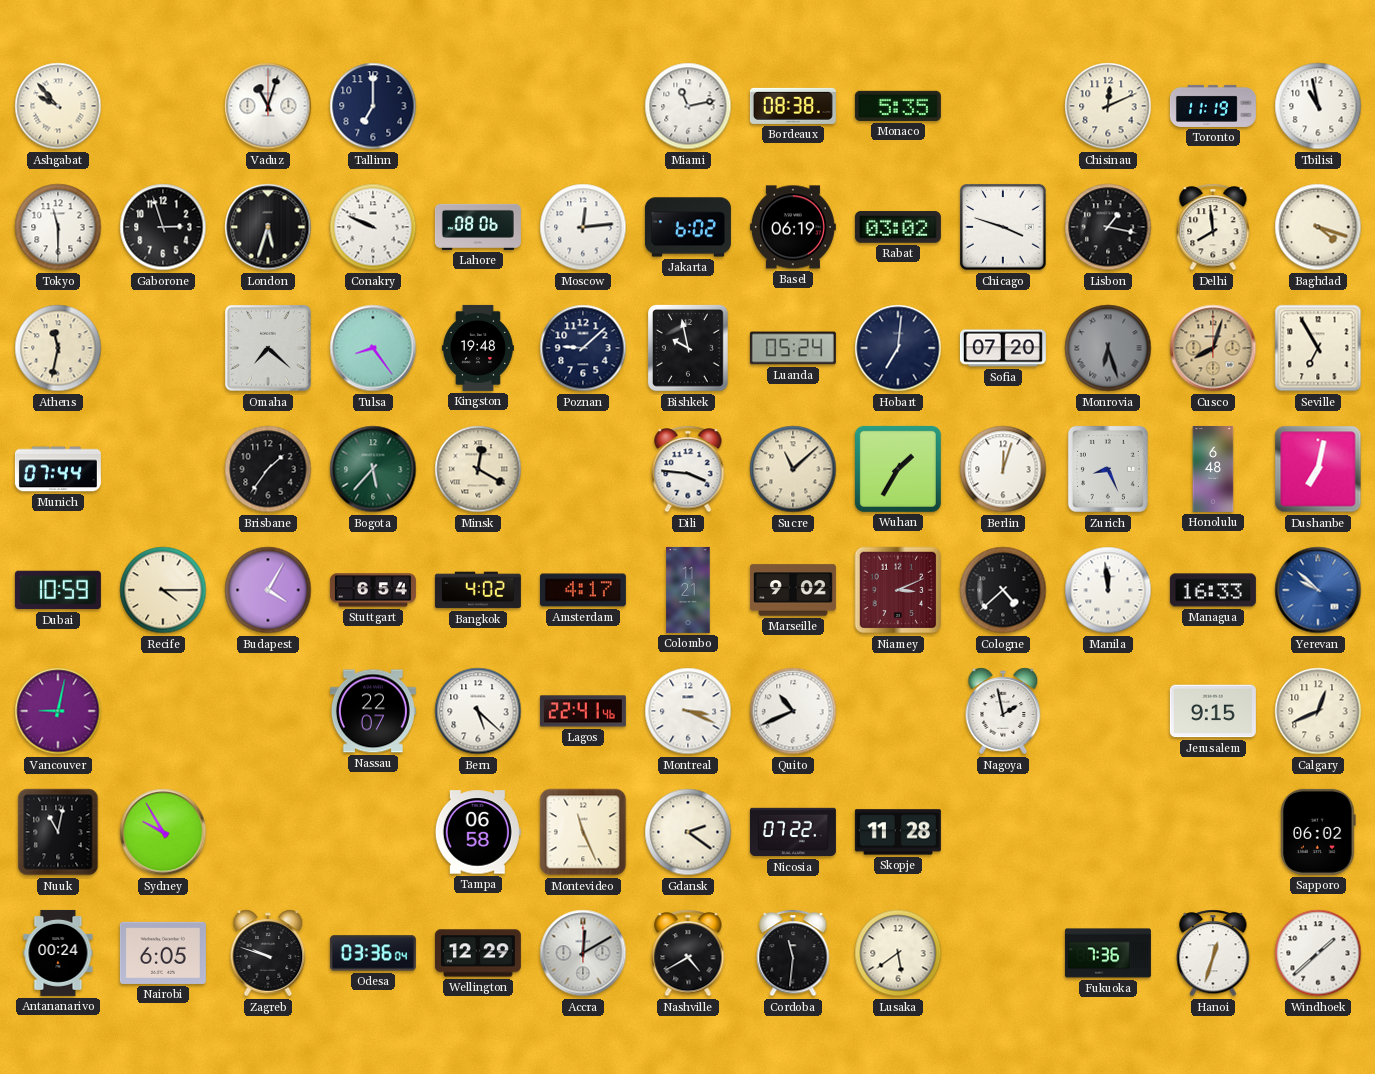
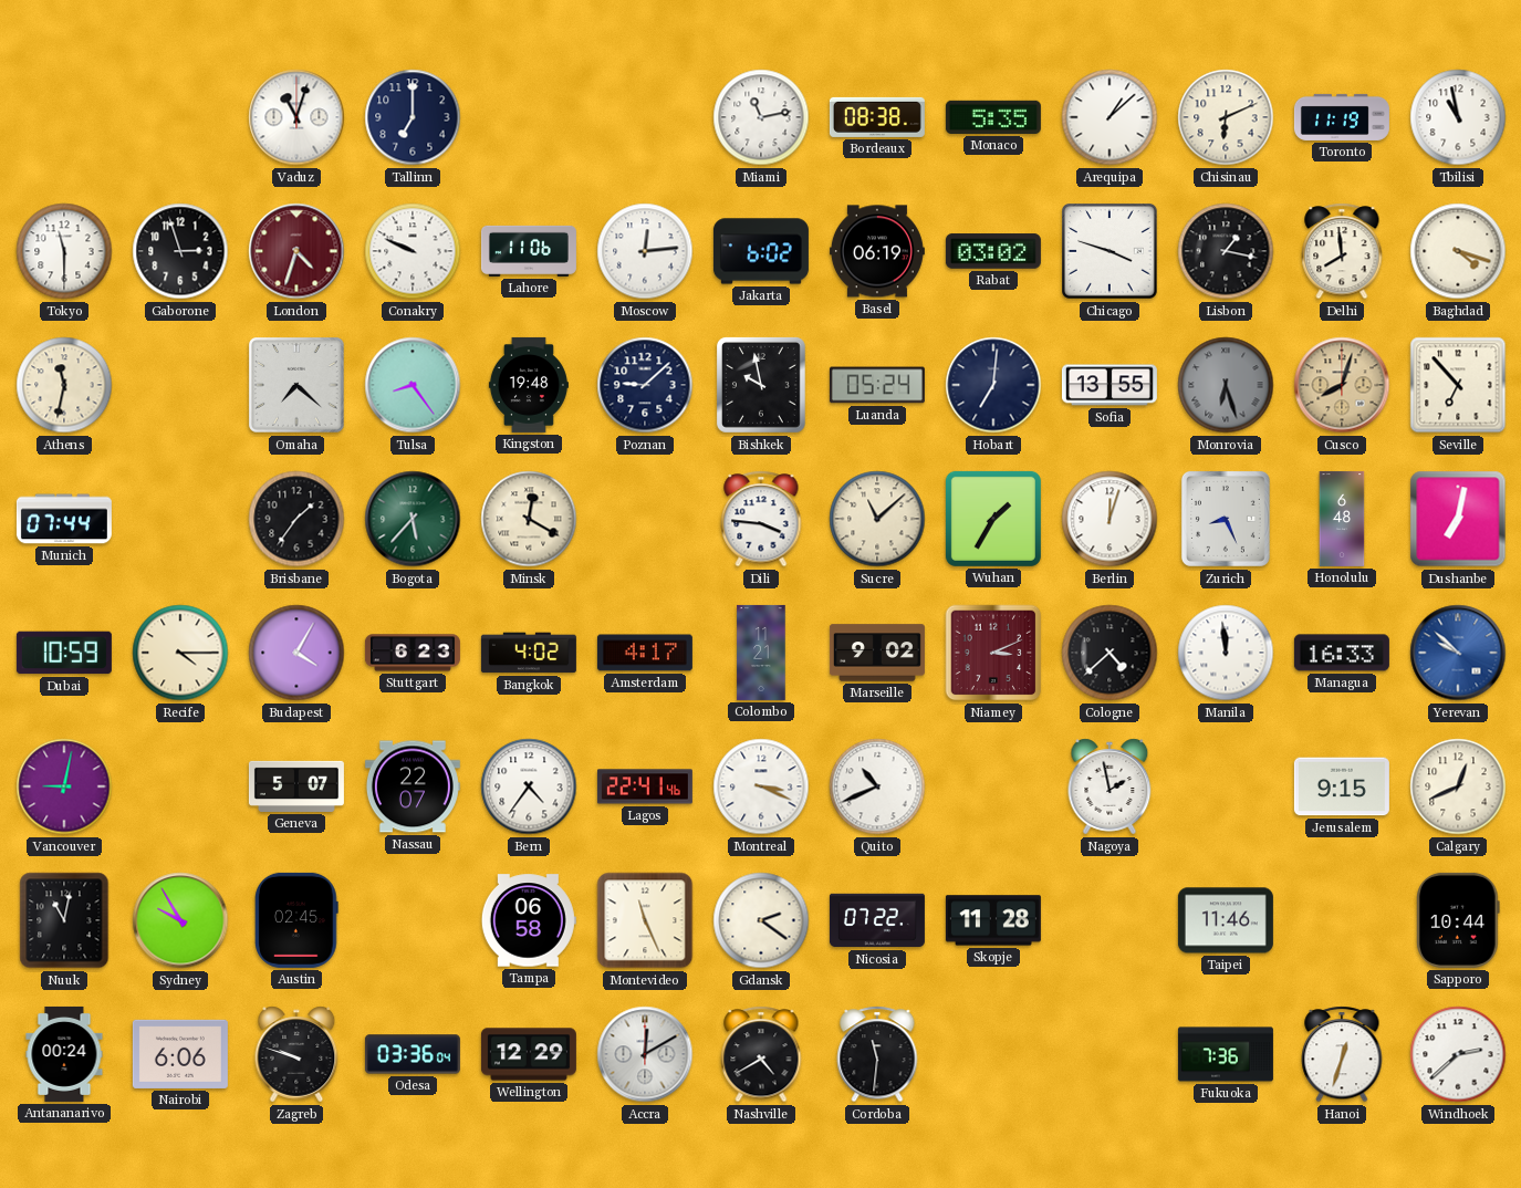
Ashgabat: 9:53 -> none
Arequipa: none -> 1:08
Chisinau: 12:11 -> 6:11
London: 5:33 -> 4:33
London dial: black -> burgundy
Lahore: 08:06 -> 11:06
Sofia: 07:20 -> 13:55
Seville: 6:55 -> 6:53
Stuttgart: 6:54 -> 6:23
Geneva: none -> 5:07
Bern: 5:22 -> 4:36
Austin: none -> 02:45
Taipei: none -> 11:46
Sapporo: 06:02 -> 10:44
Nairobi: 6:05 -> 6:06
Lusaka: 5:39 -> none
Windhoek: 1:38 -> 2:38
